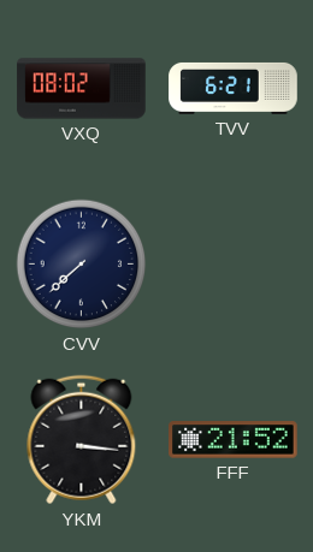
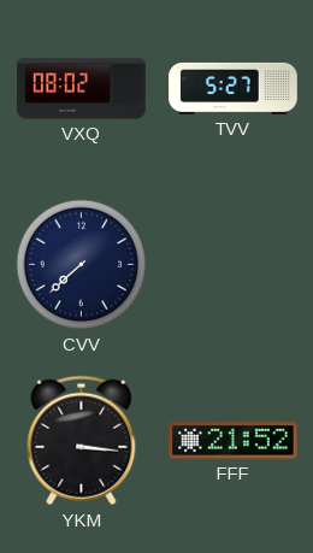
TVV: 6:21 -> 5:27
